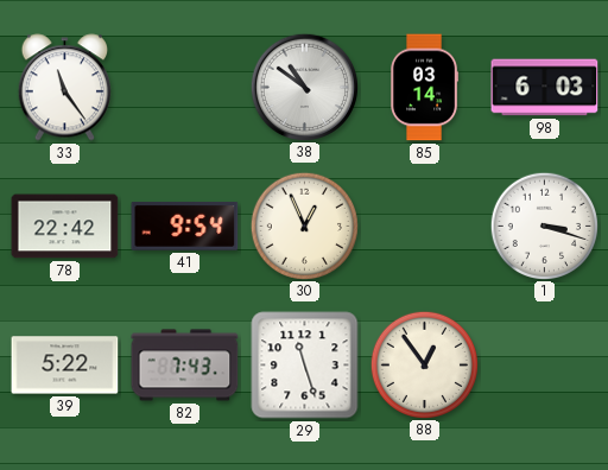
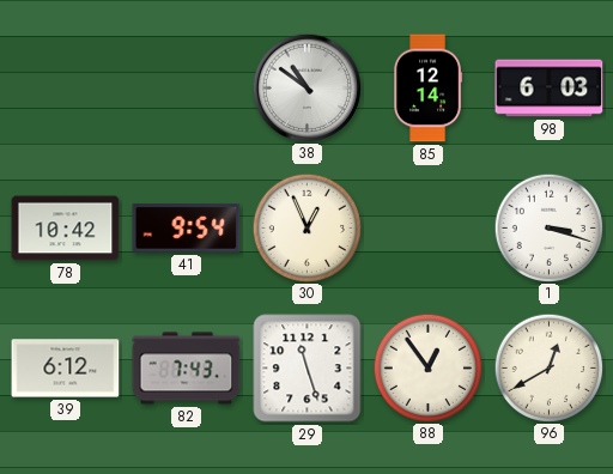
33: 11:24 -> none
85: 03:14 -> 12:14
78: 22:42 -> 10:42
39: 5:22 -> 6:12
96: none -> 12:40
